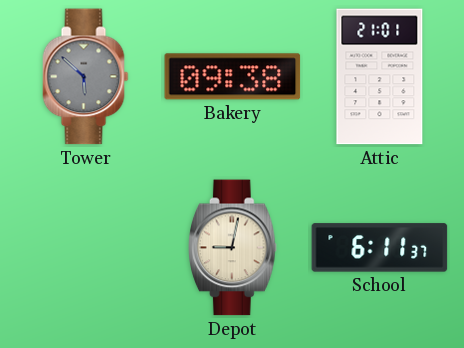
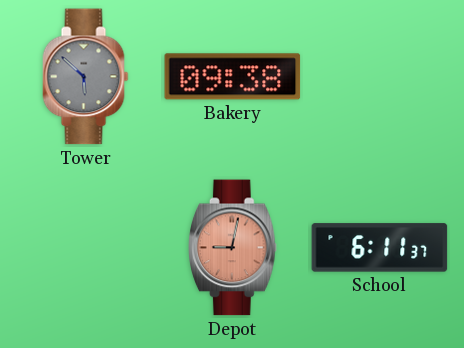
Attic: 21:01 -> none
Depot dial: cream -> salmon
